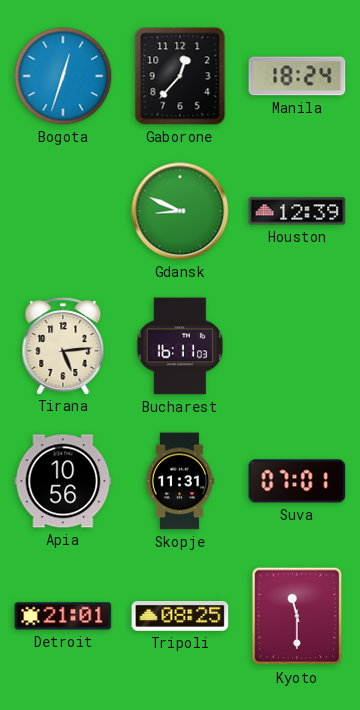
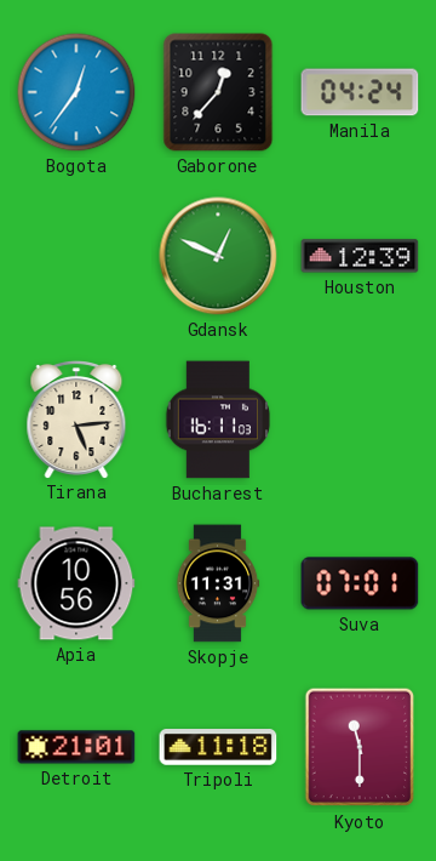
Bogota: 12:33 -> 12:36
Manila: 18:24 -> 04:24
Gdansk: 8:49 -> 12:49
Tripoli: 08:25 -> 11:18
